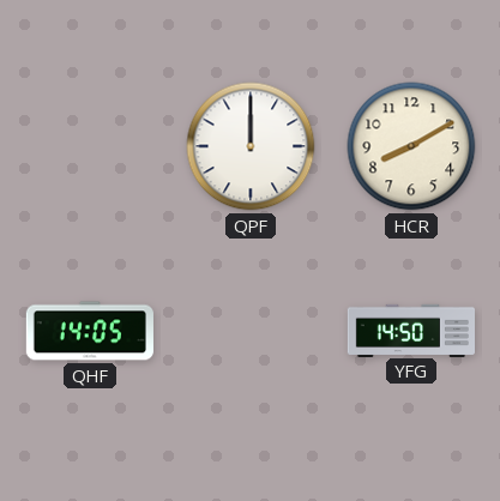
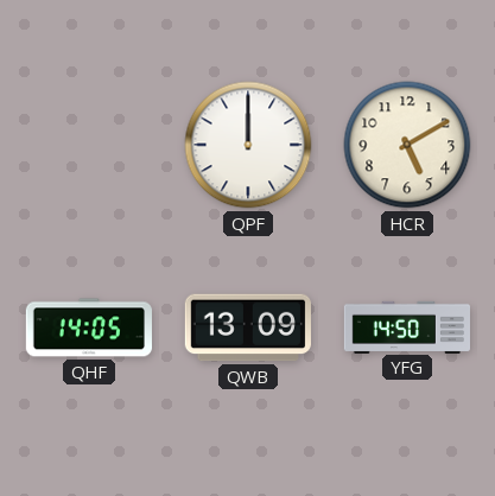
HCR: 8:10 -> 5:10
QWB: none -> 13:09
